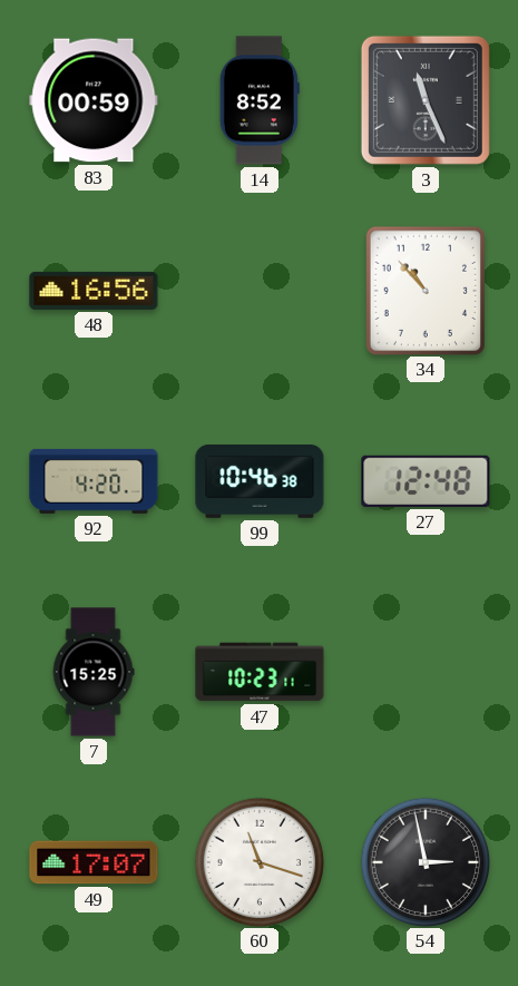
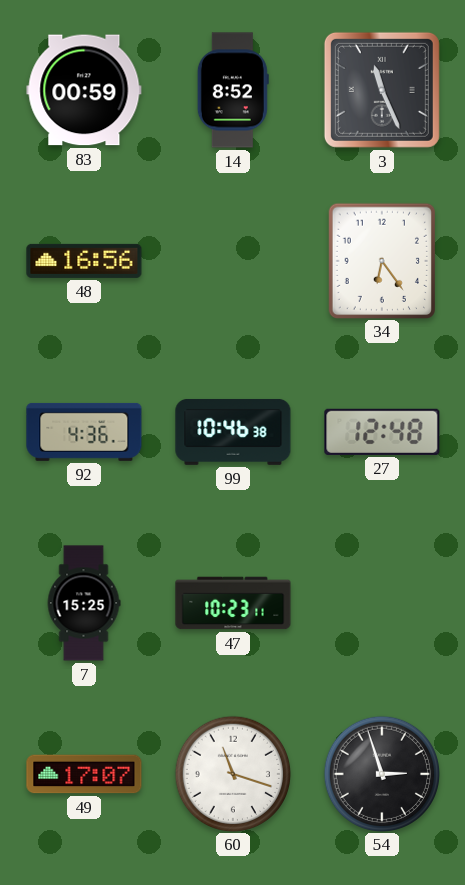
34: 10:53 -> 6:24
92: 4:20 -> 4:36
54: 2:58 -> 2:57
